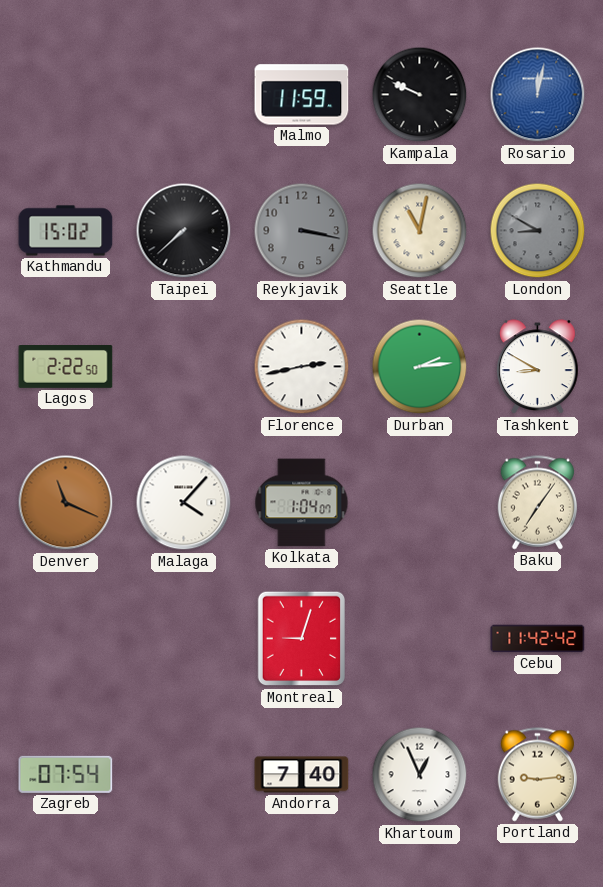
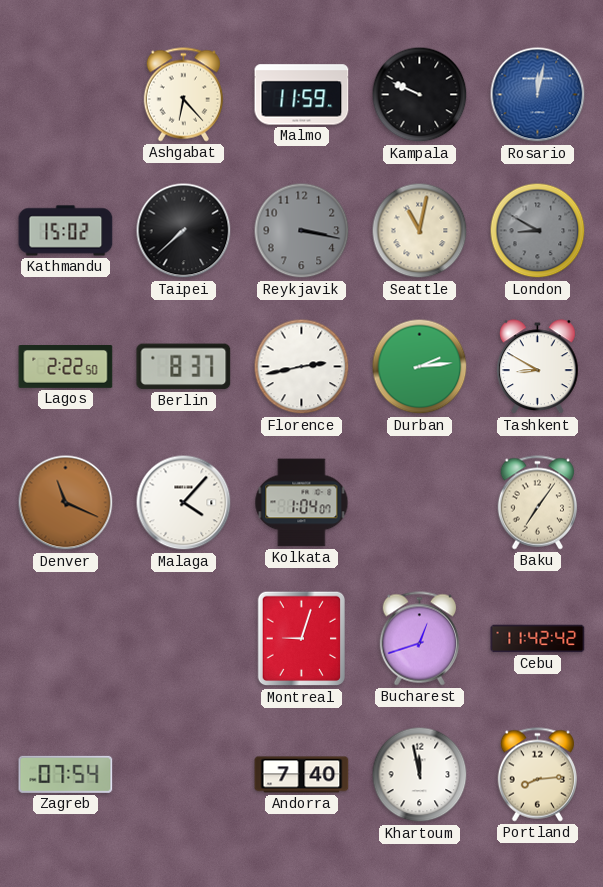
Ashgabat: none -> 6:23
Berlin: none -> 8:37
Bucharest: none -> 12:42
Khartoum: 12:56 -> 11:58
Portland: 9:14 -> 8:14
